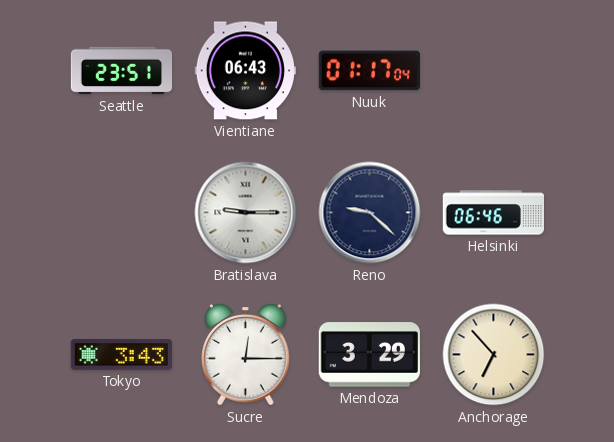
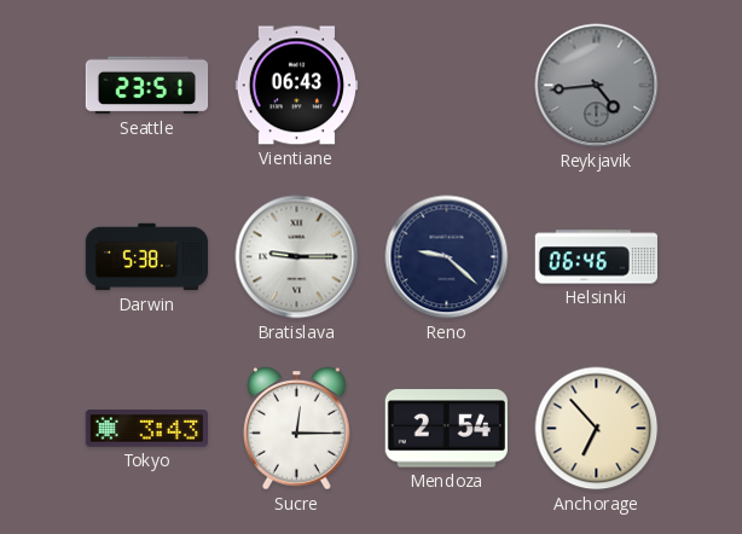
Nuuk: 01:17 -> none
Reykjavik: none -> 4:44
Darwin: none -> 5:38
Mendoza: 3:29 -> 2:54
